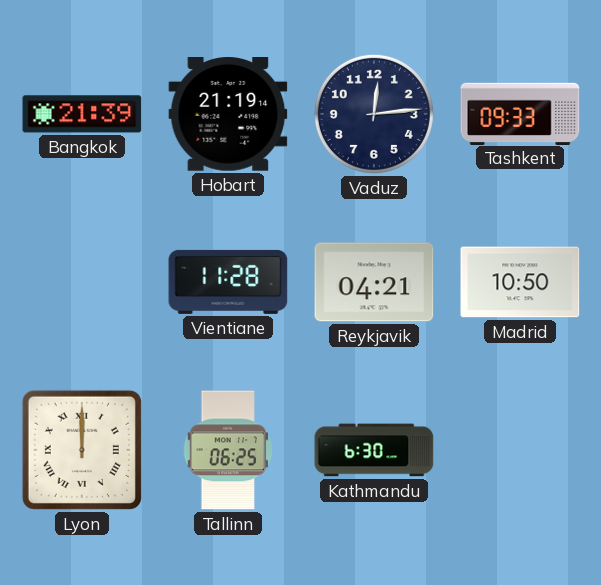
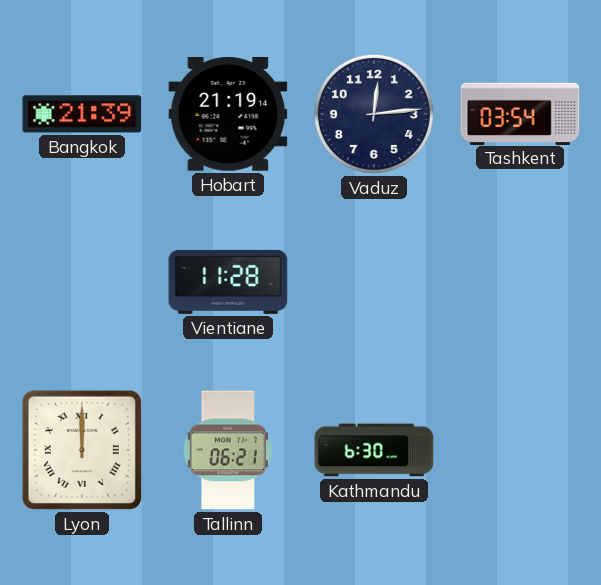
Tashkent: 09:33 -> 03:54
Reykjavik: 04:21 -> none
Madrid: 10:50 -> none
Tallinn: 06:25 -> 06:21
